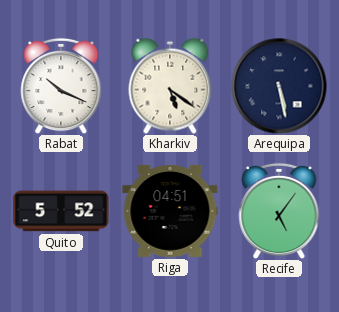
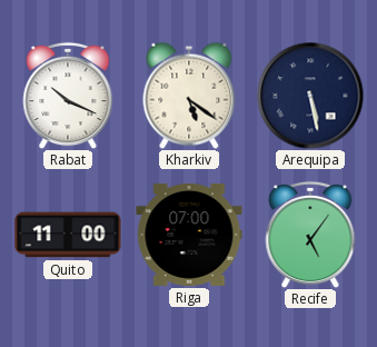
Quito: 5:52 -> 11:00
Riga: 04:51 -> 07:00
